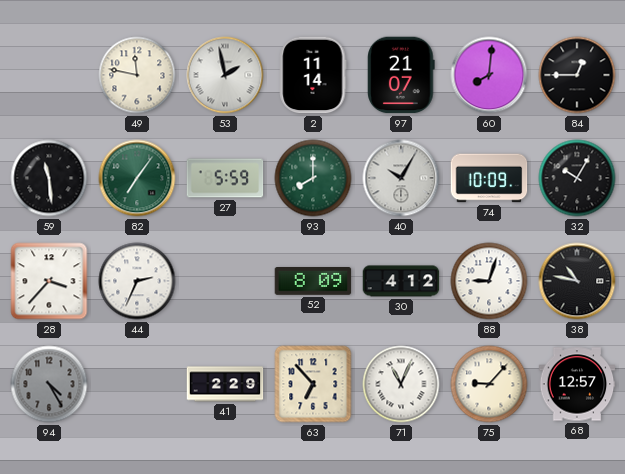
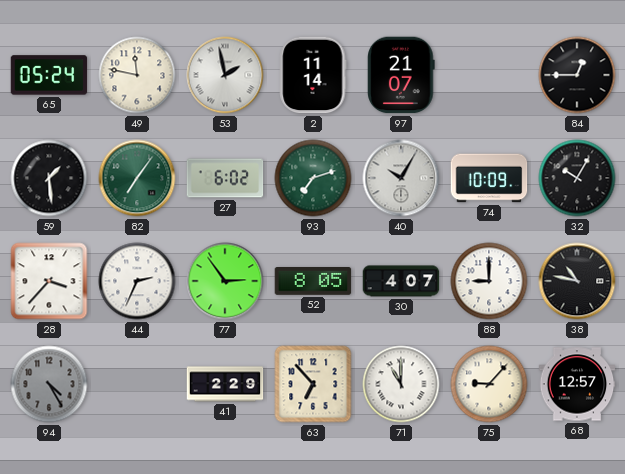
65: none -> 05:24
60: 8:01 -> none
59: 11:29 -> 1:29
27: 5:59 -> 6:02
93: 8:00 -> 7:12
77: none -> 2:54
52: 8:09 -> 8:05
30: 4:12 -> 4:07
88: 9:03 -> 9:00
71: 11:04 -> 11:00
